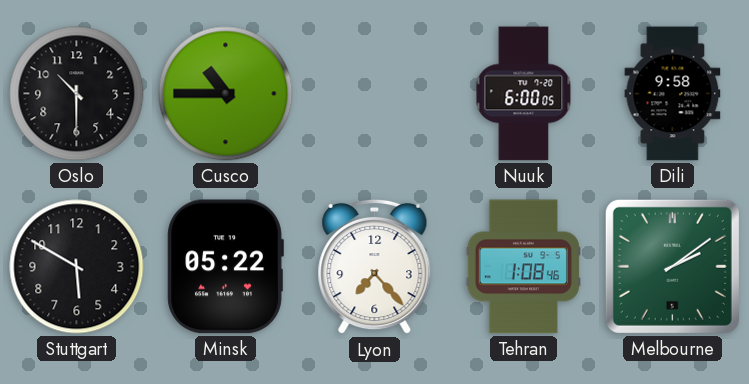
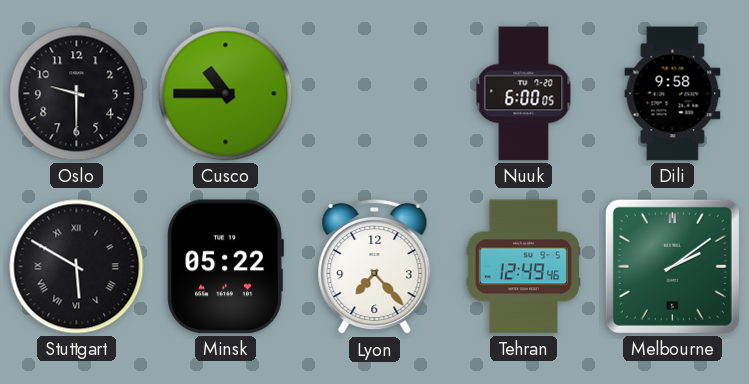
Oslo: 10:30 -> 9:30
Stuttgart numerals: Arabic -> Roman
Tehran: 1:08 -> 12:49
